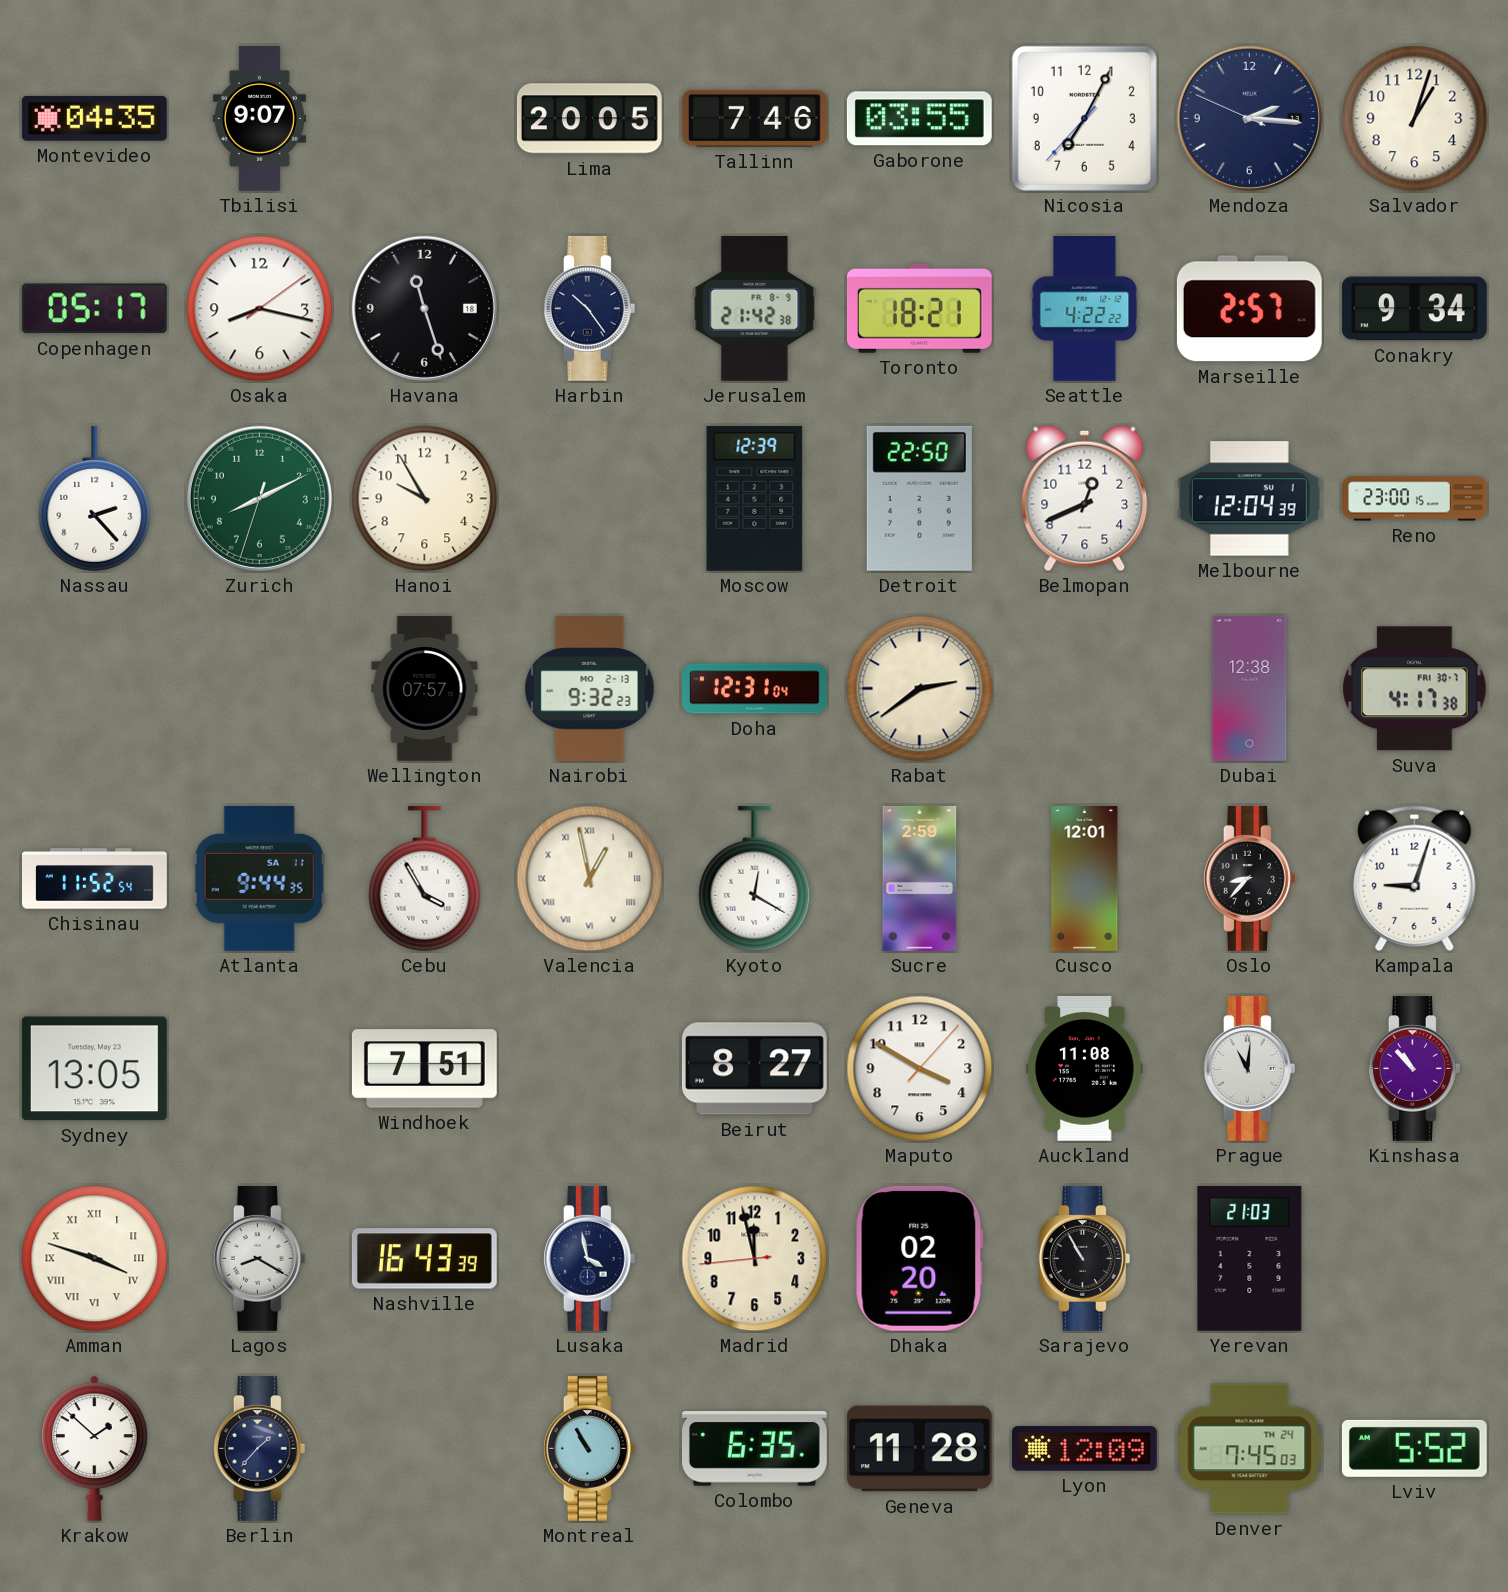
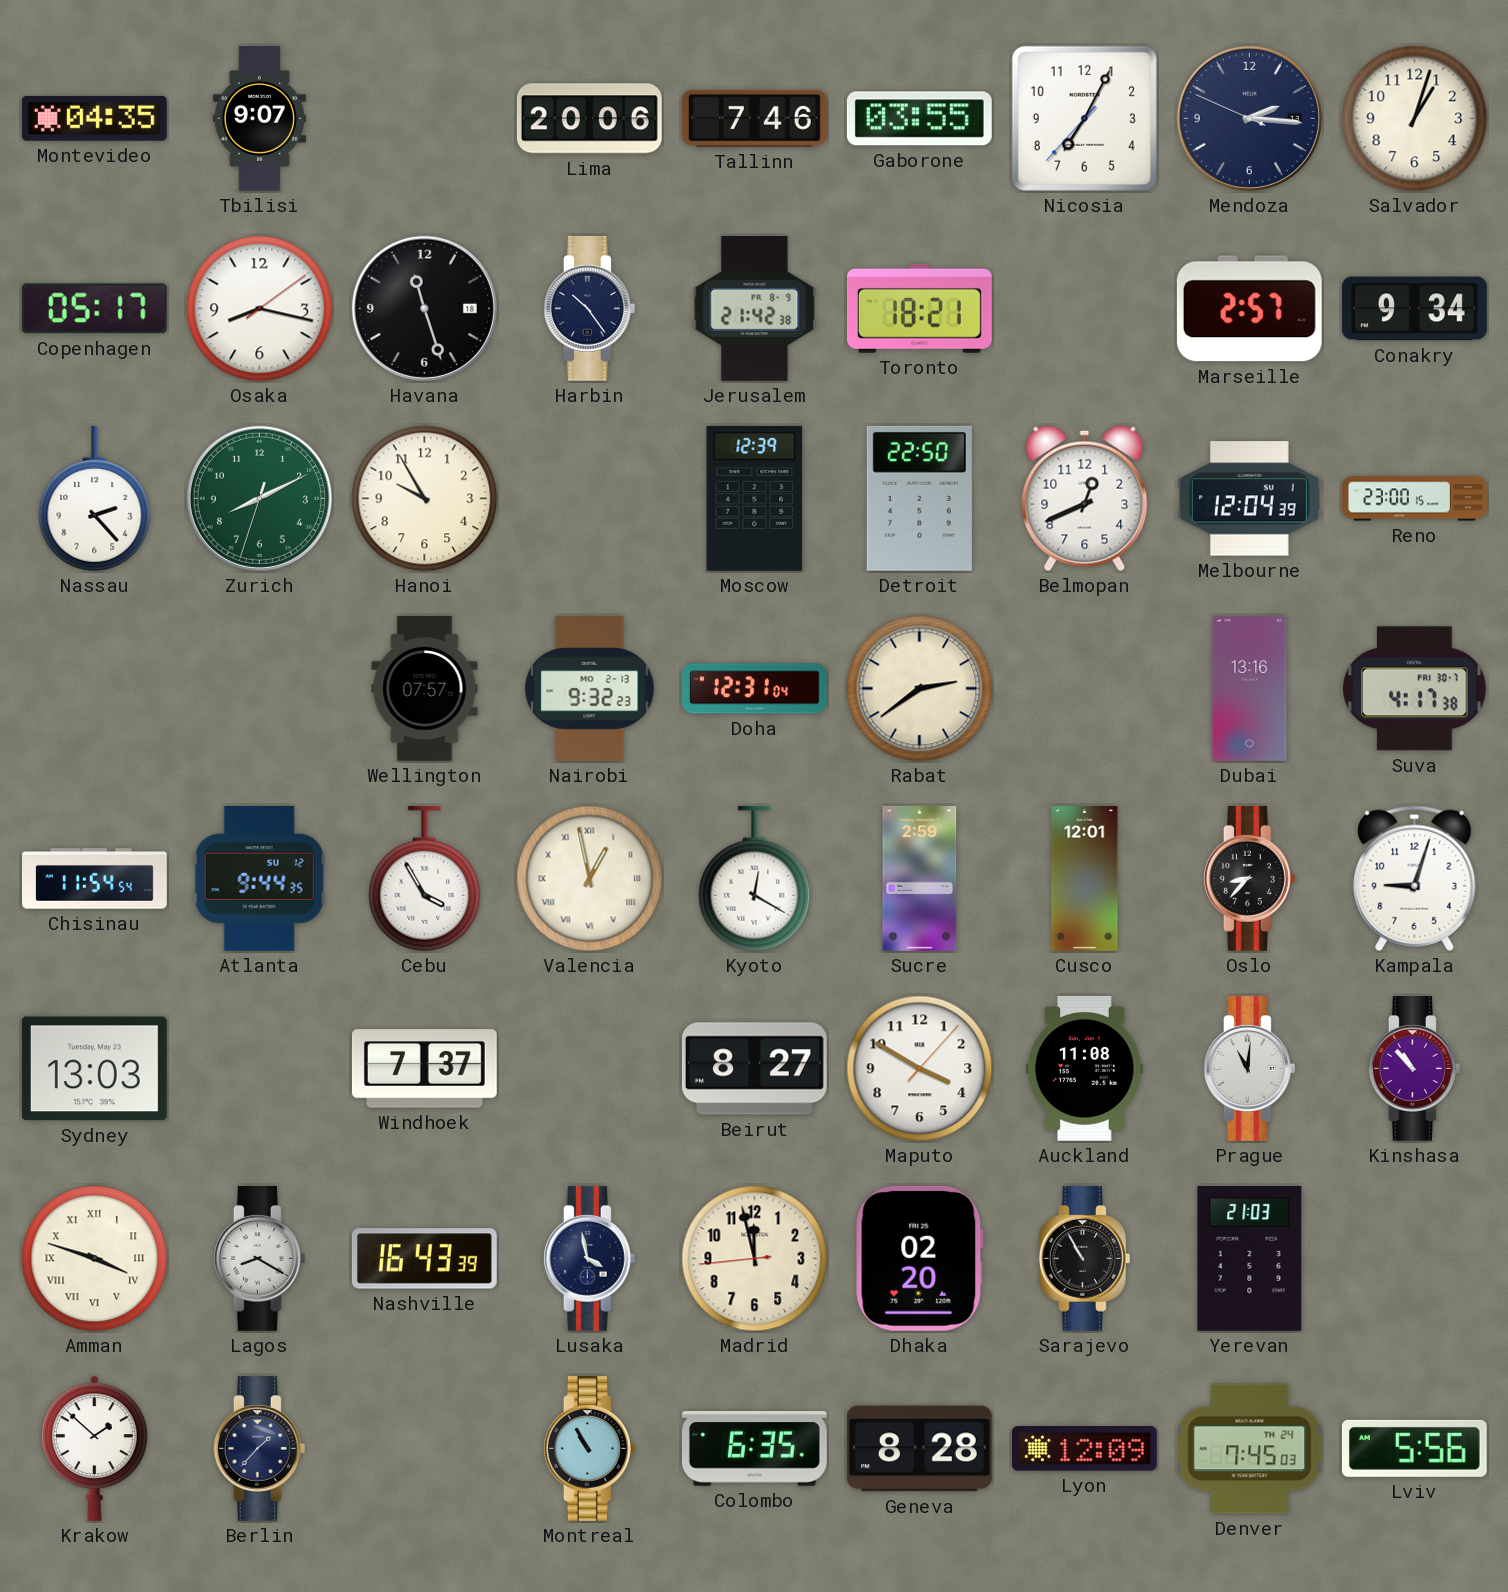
Lima: 20:05 -> 20:06
Seattle: 4:22 -> none
Dubai: 12:38 -> 13:16
Chisinau: 11:52 -> 11:54
Atlanta date: SA 11 -> SU 12
Sydney: 13:05 -> 13:03
Windhoek: 7:51 -> 7:37
Geneva: 11:28 -> 8:28
Lviv: 5:52 -> 5:56
